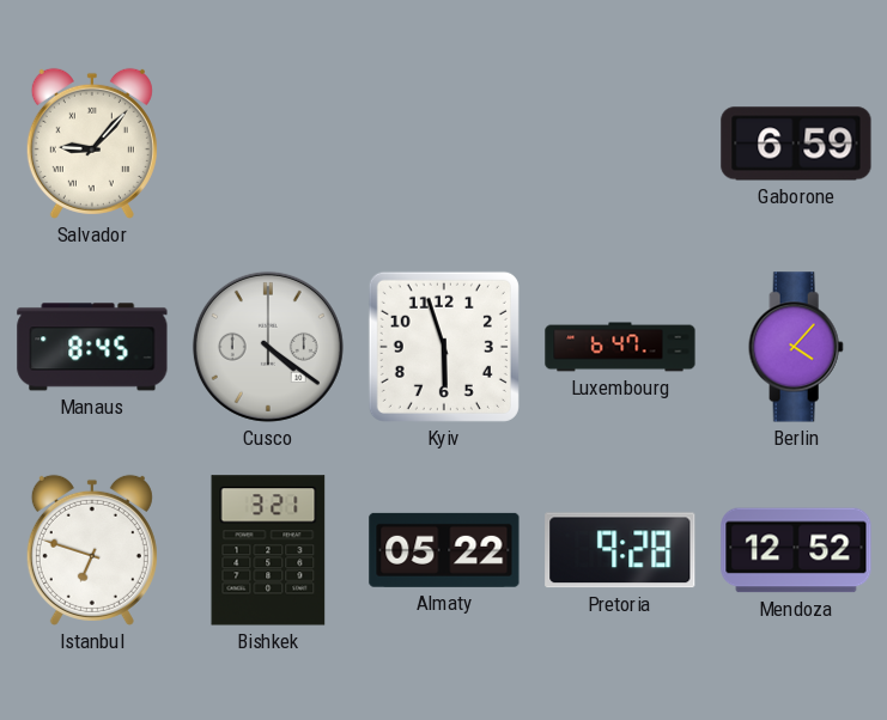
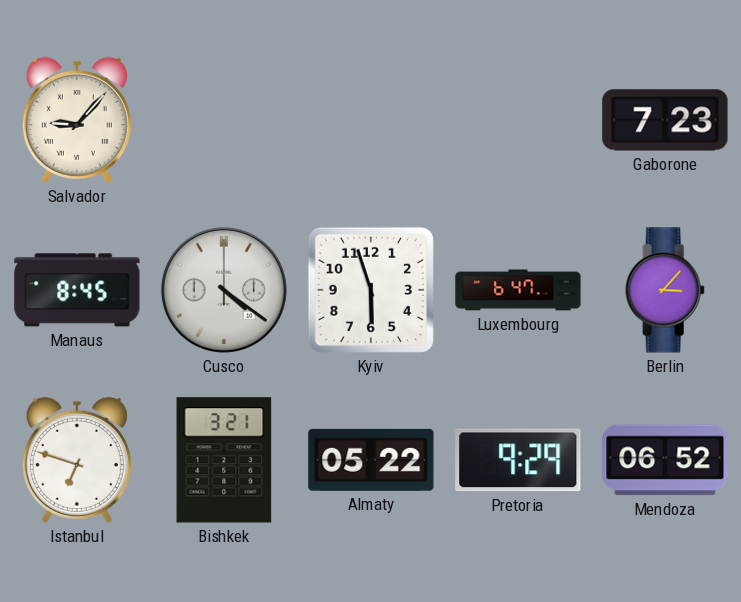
Gaborone: 6:59 -> 7:23
Berlin: 4:07 -> 3:07
Pretoria: 9:28 -> 9:29
Mendoza: 12:52 -> 06:52
